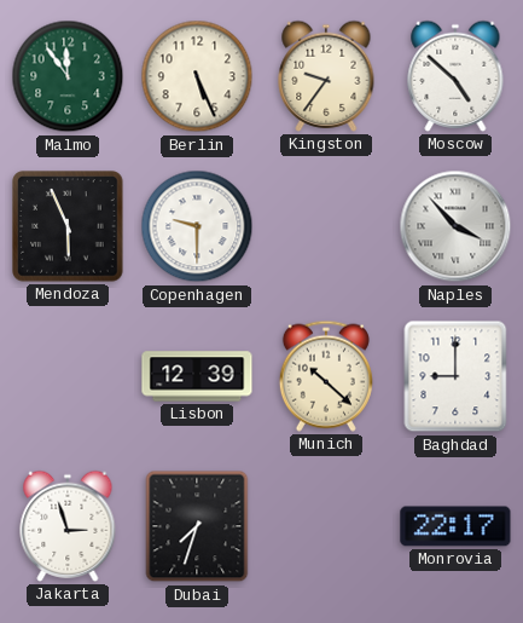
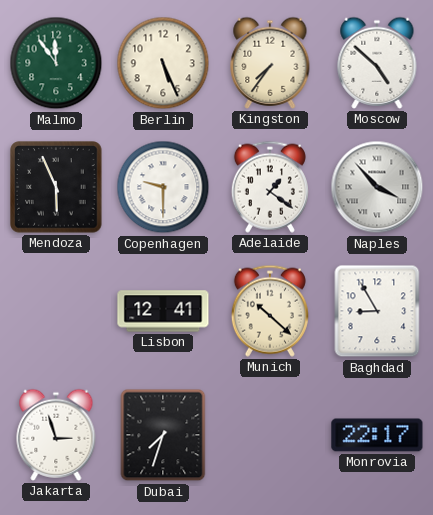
Kingston: 9:36 -> 7:36
Adelaide: none -> 1:21
Lisbon: 12:39 -> 12:41
Baghdad: 9:00 -> 8:55
